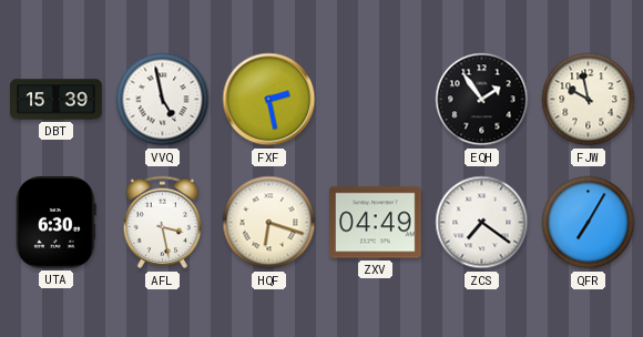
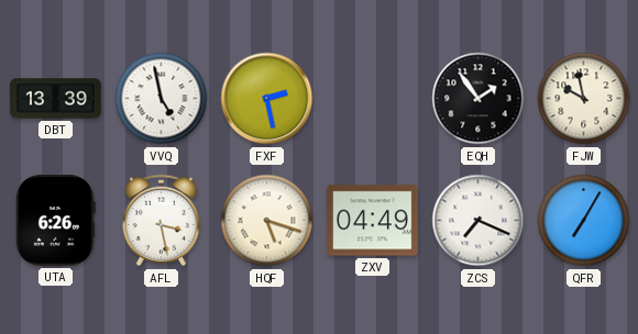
DBT: 15:39 -> 13:39
UTA: 6:30 -> 6:26
HQF: 6:18 -> 5:18
ZCS: 7:21 -> 7:19
